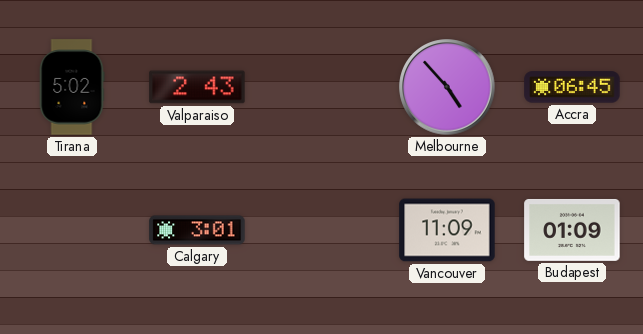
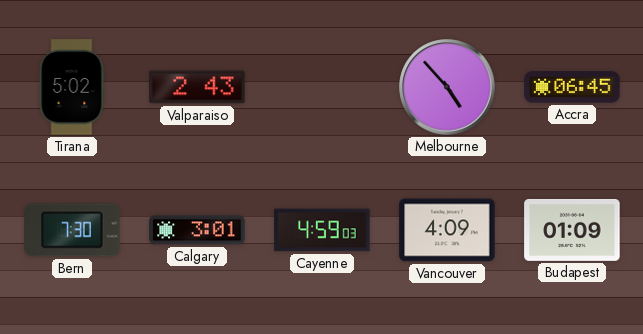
Bern: none -> 7:30
Cayenne: none -> 4:59
Vancouver: 11:09 -> 4:09
